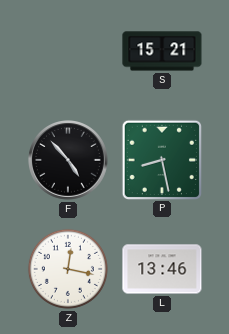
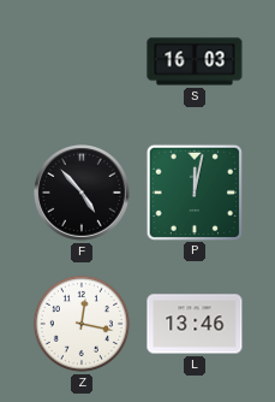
S: 15:21 -> 16:03
P: 8:28 -> 12:02
